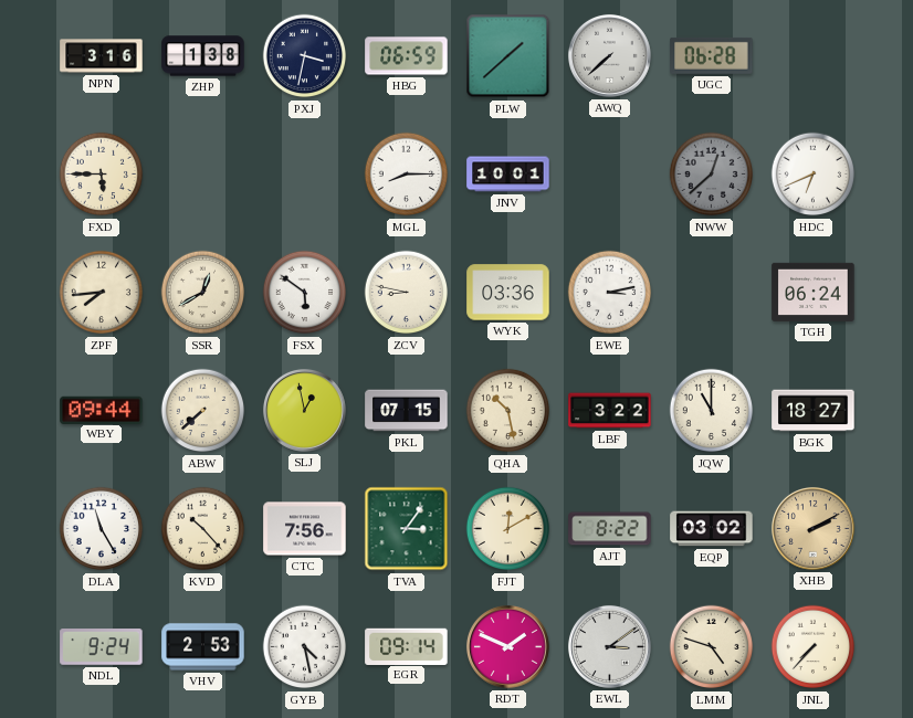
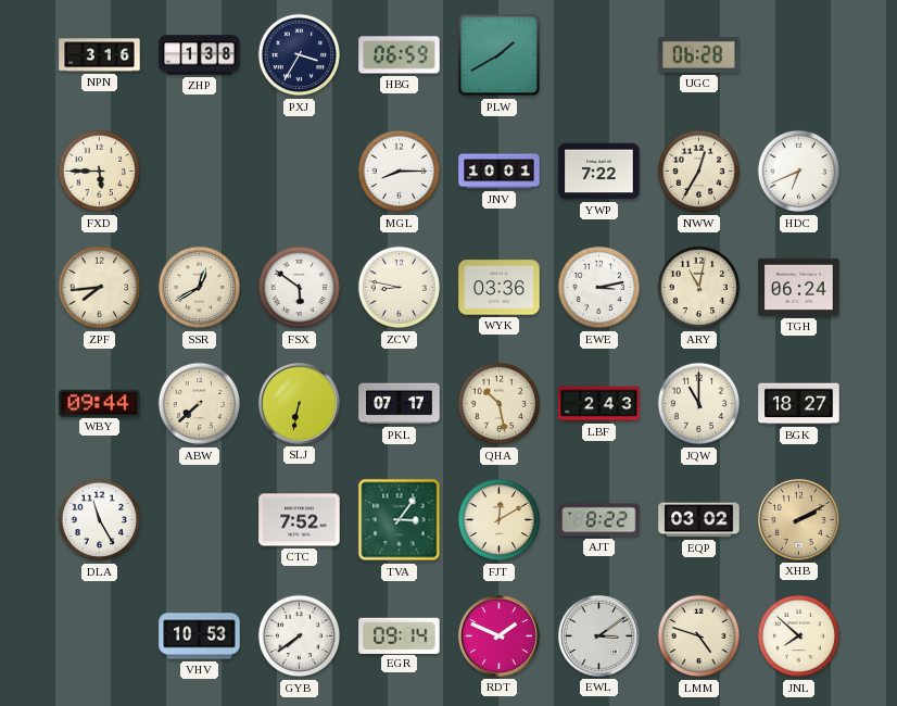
PXJ: 3:32 -> 3:35
PLW: 1:38 -> 1:40
AWQ: 7:38 -> none
YWP: none -> 7:22
NWW: 12:38 -> 12:35
NWW dial: grey -> cream
ARY: none -> 11:02
SLJ: 12:58 -> 6:32
PKL: 07:15 -> 07:17
LBF: 3:22 -> 2:43
KVD: 10:23 -> none
CTC: 7:56 -> 7:52
NDL: 9:24 -> none
VHV: 2:53 -> 10:53
GYB: 4:28 -> 7:39
JNL: 7:37 -> 7:52
